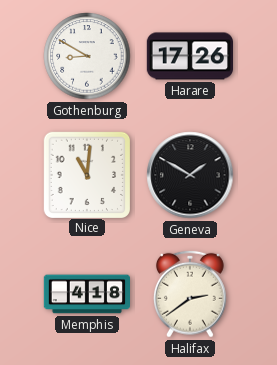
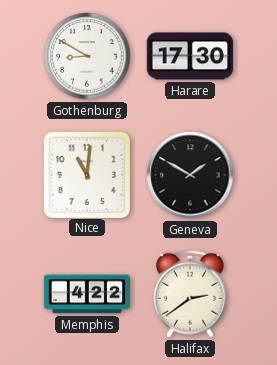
Harare: 17:26 -> 17:30
Memphis: 4:18 -> 4:22
